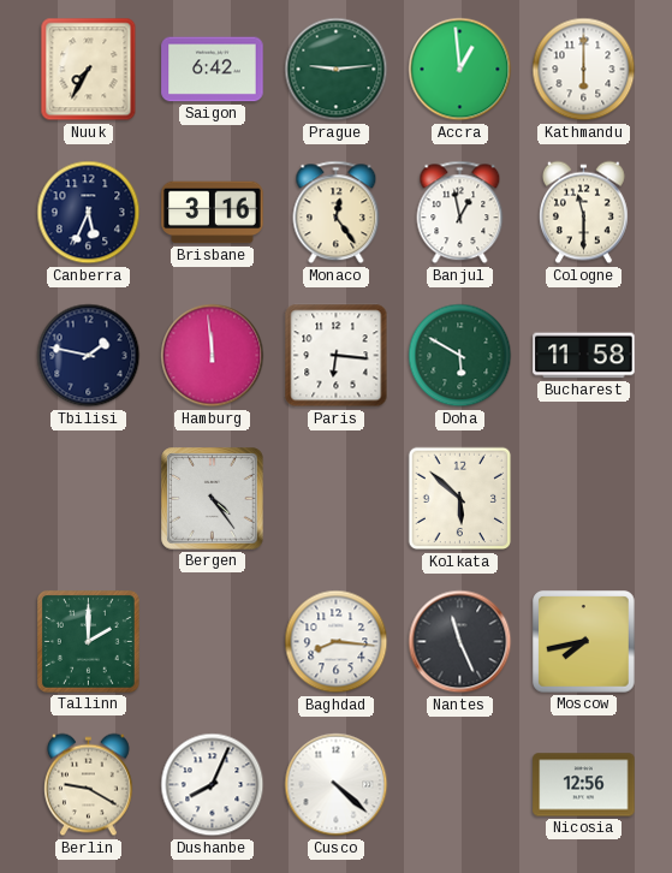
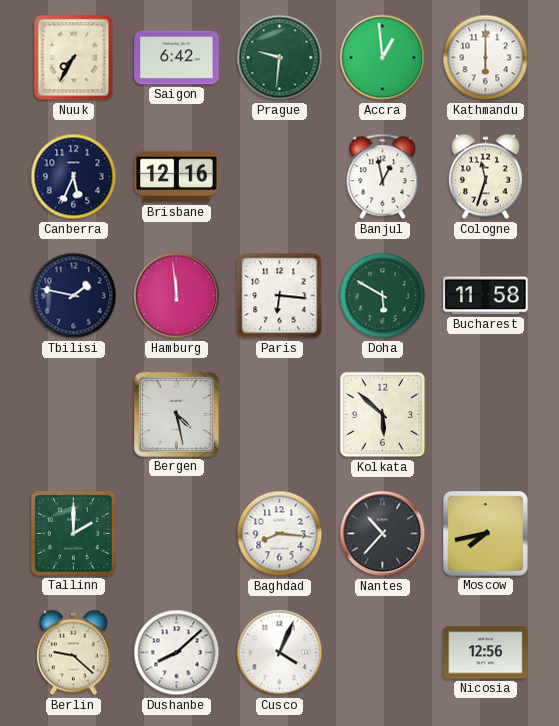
Prague: 9:14 -> 9:31
Brisbane: 3:16 -> 12:16
Monaco: 12:24 -> none
Cologne: 11:30 -> 11:33
Bergen: 4:24 -> 4:28
Nantes: 11:26 -> 10:37
Berlin: 9:20 -> 9:22
Dushanbe: 8:04 -> 8:08
Cusco: 4:22 -> 4:04
